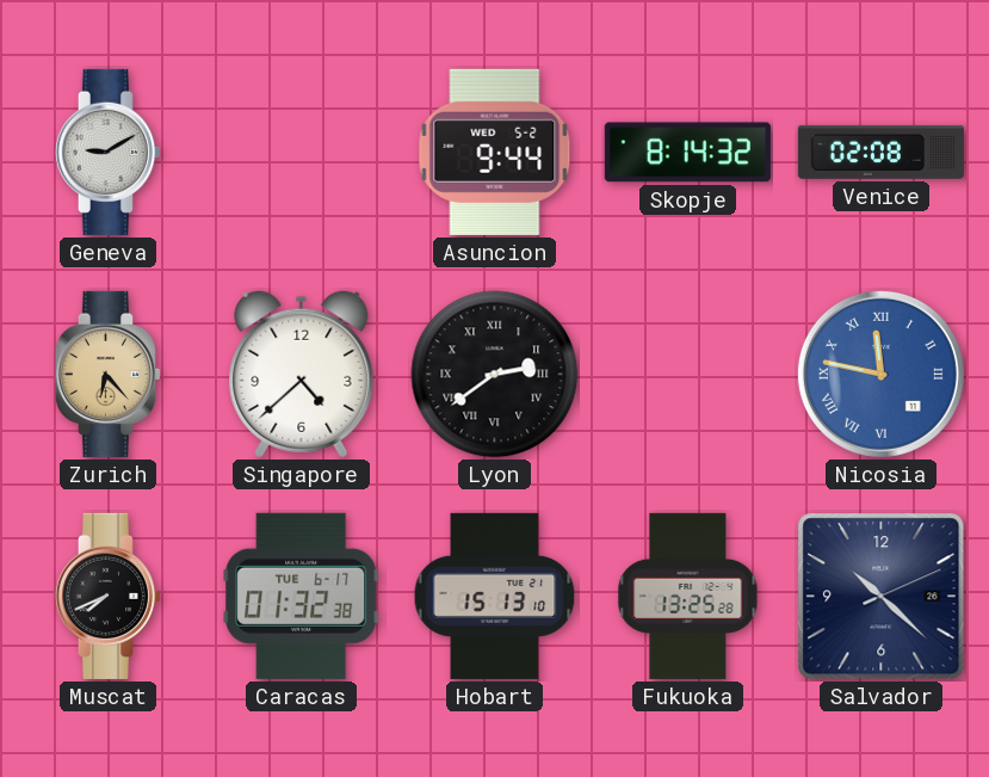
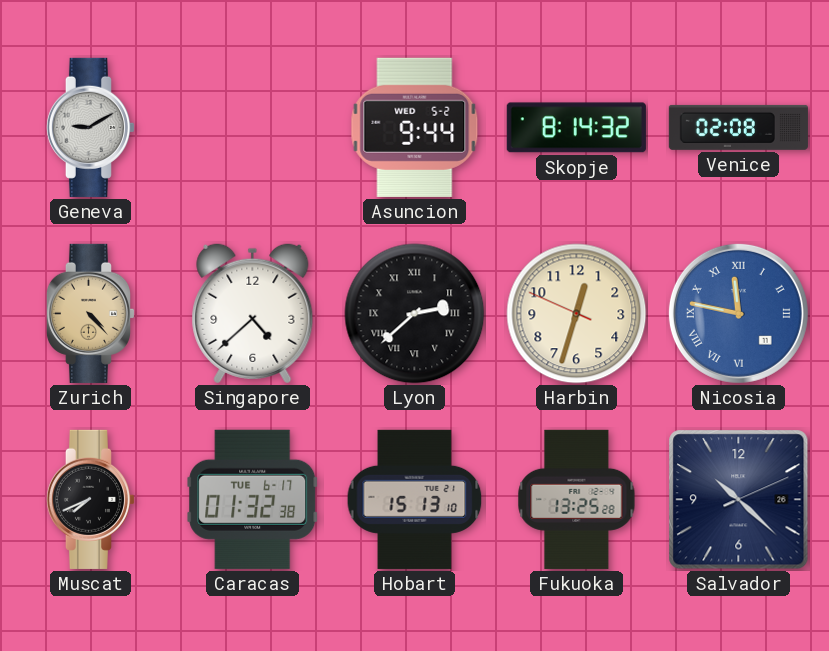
Zurich: 6:23 -> 4:23
Lyon: 2:39 -> 2:38
Harbin: none -> 12:32
